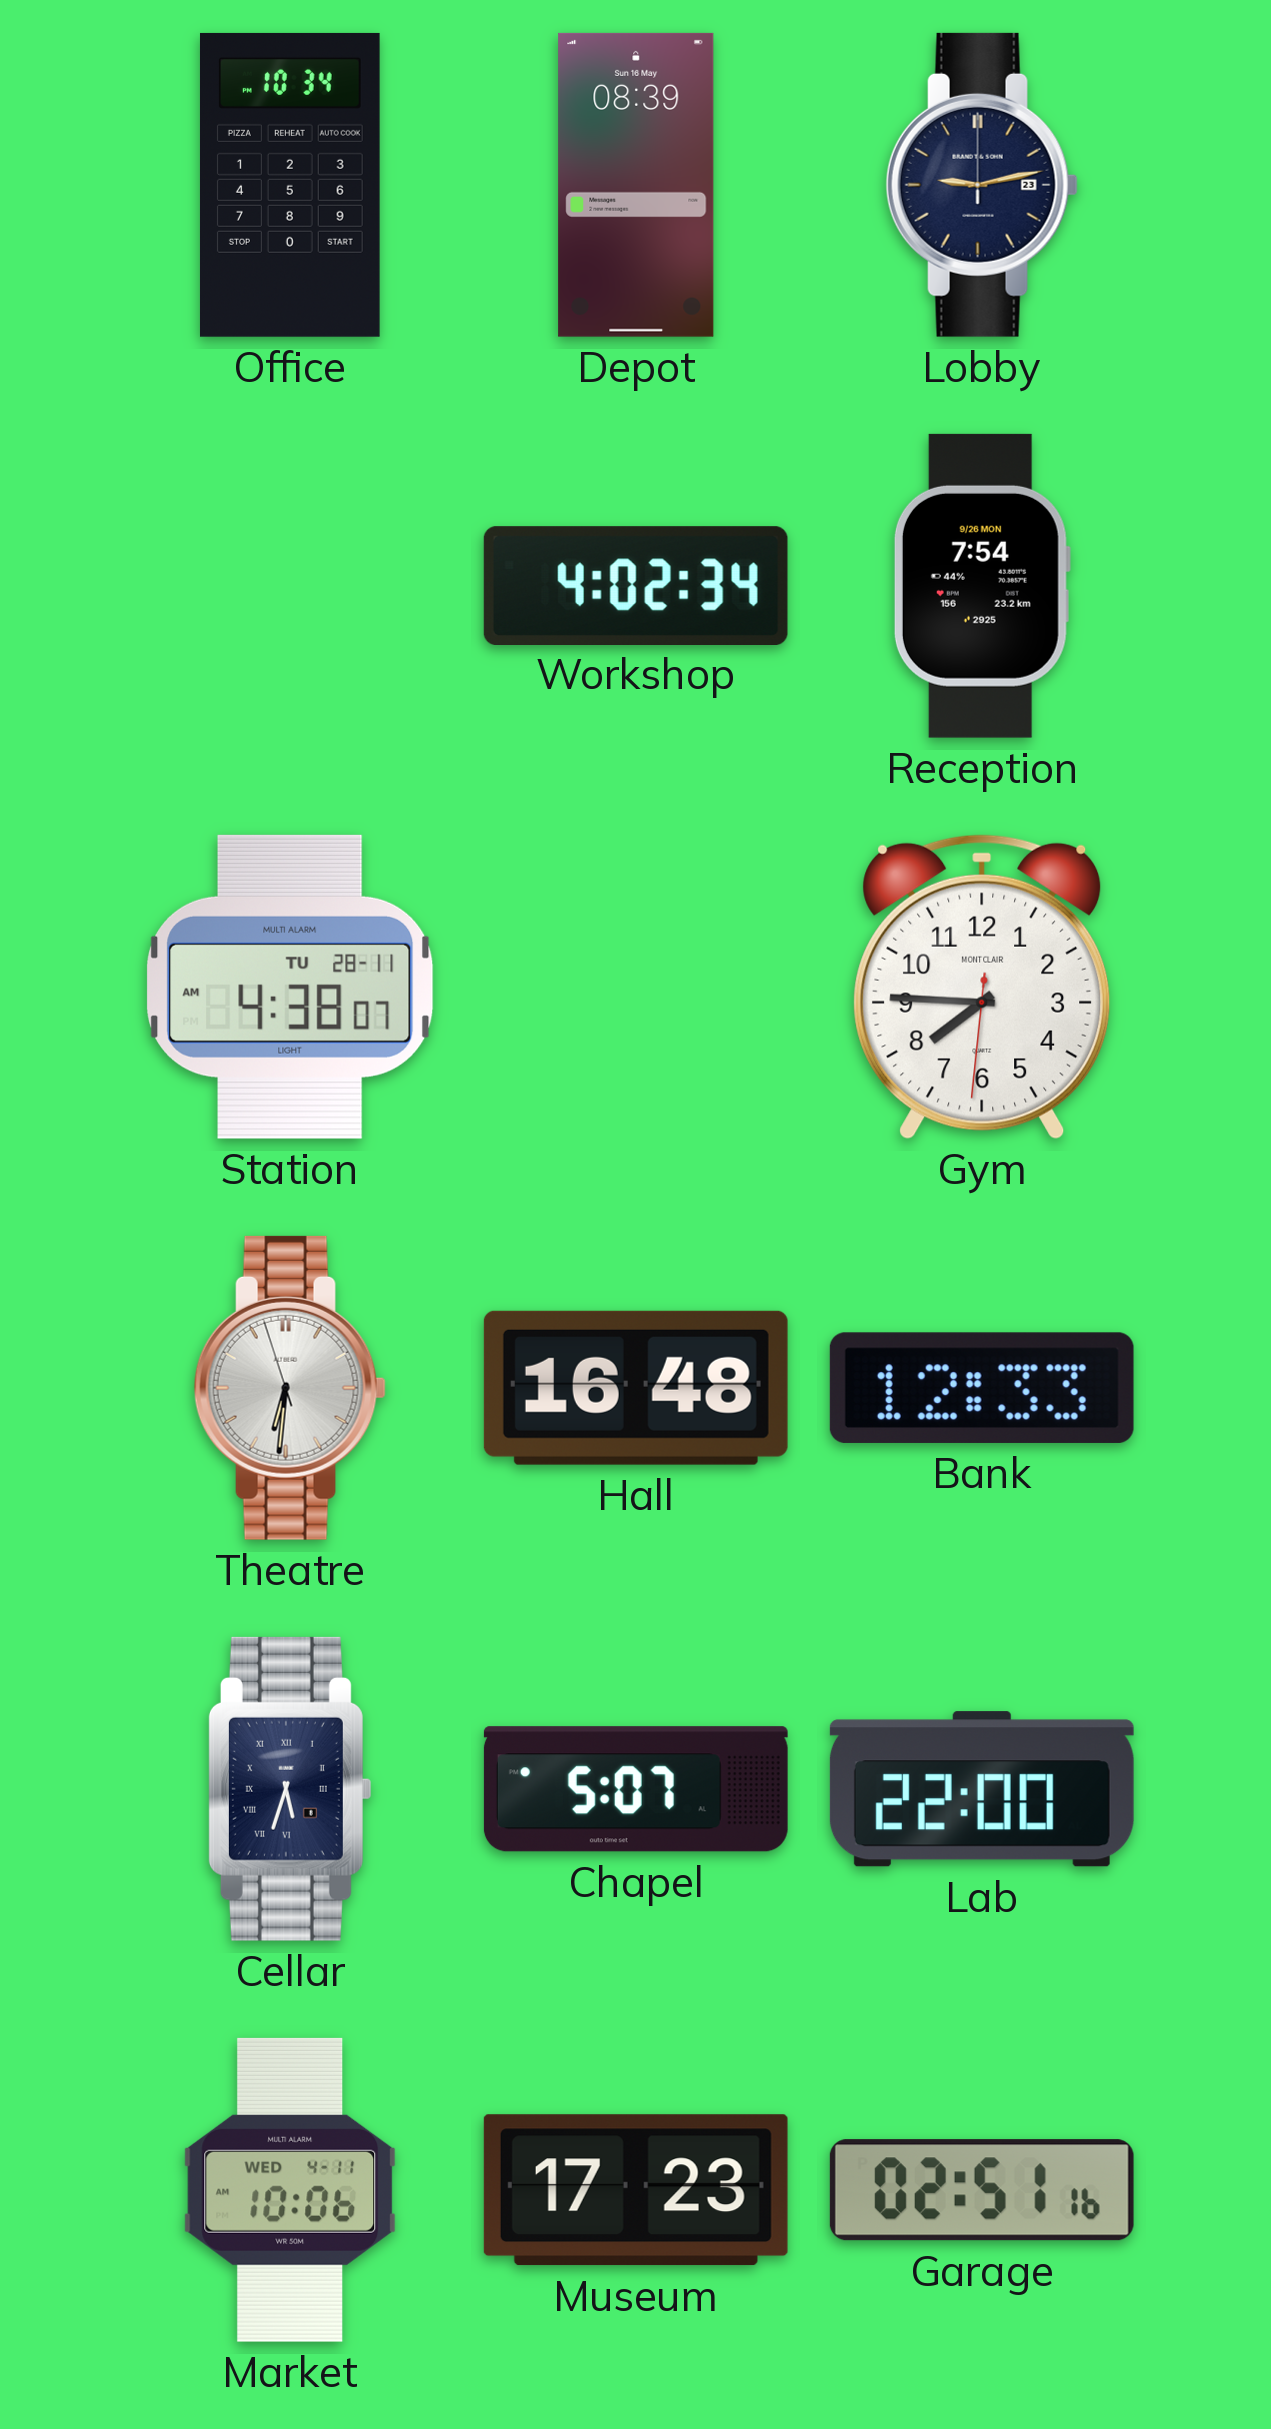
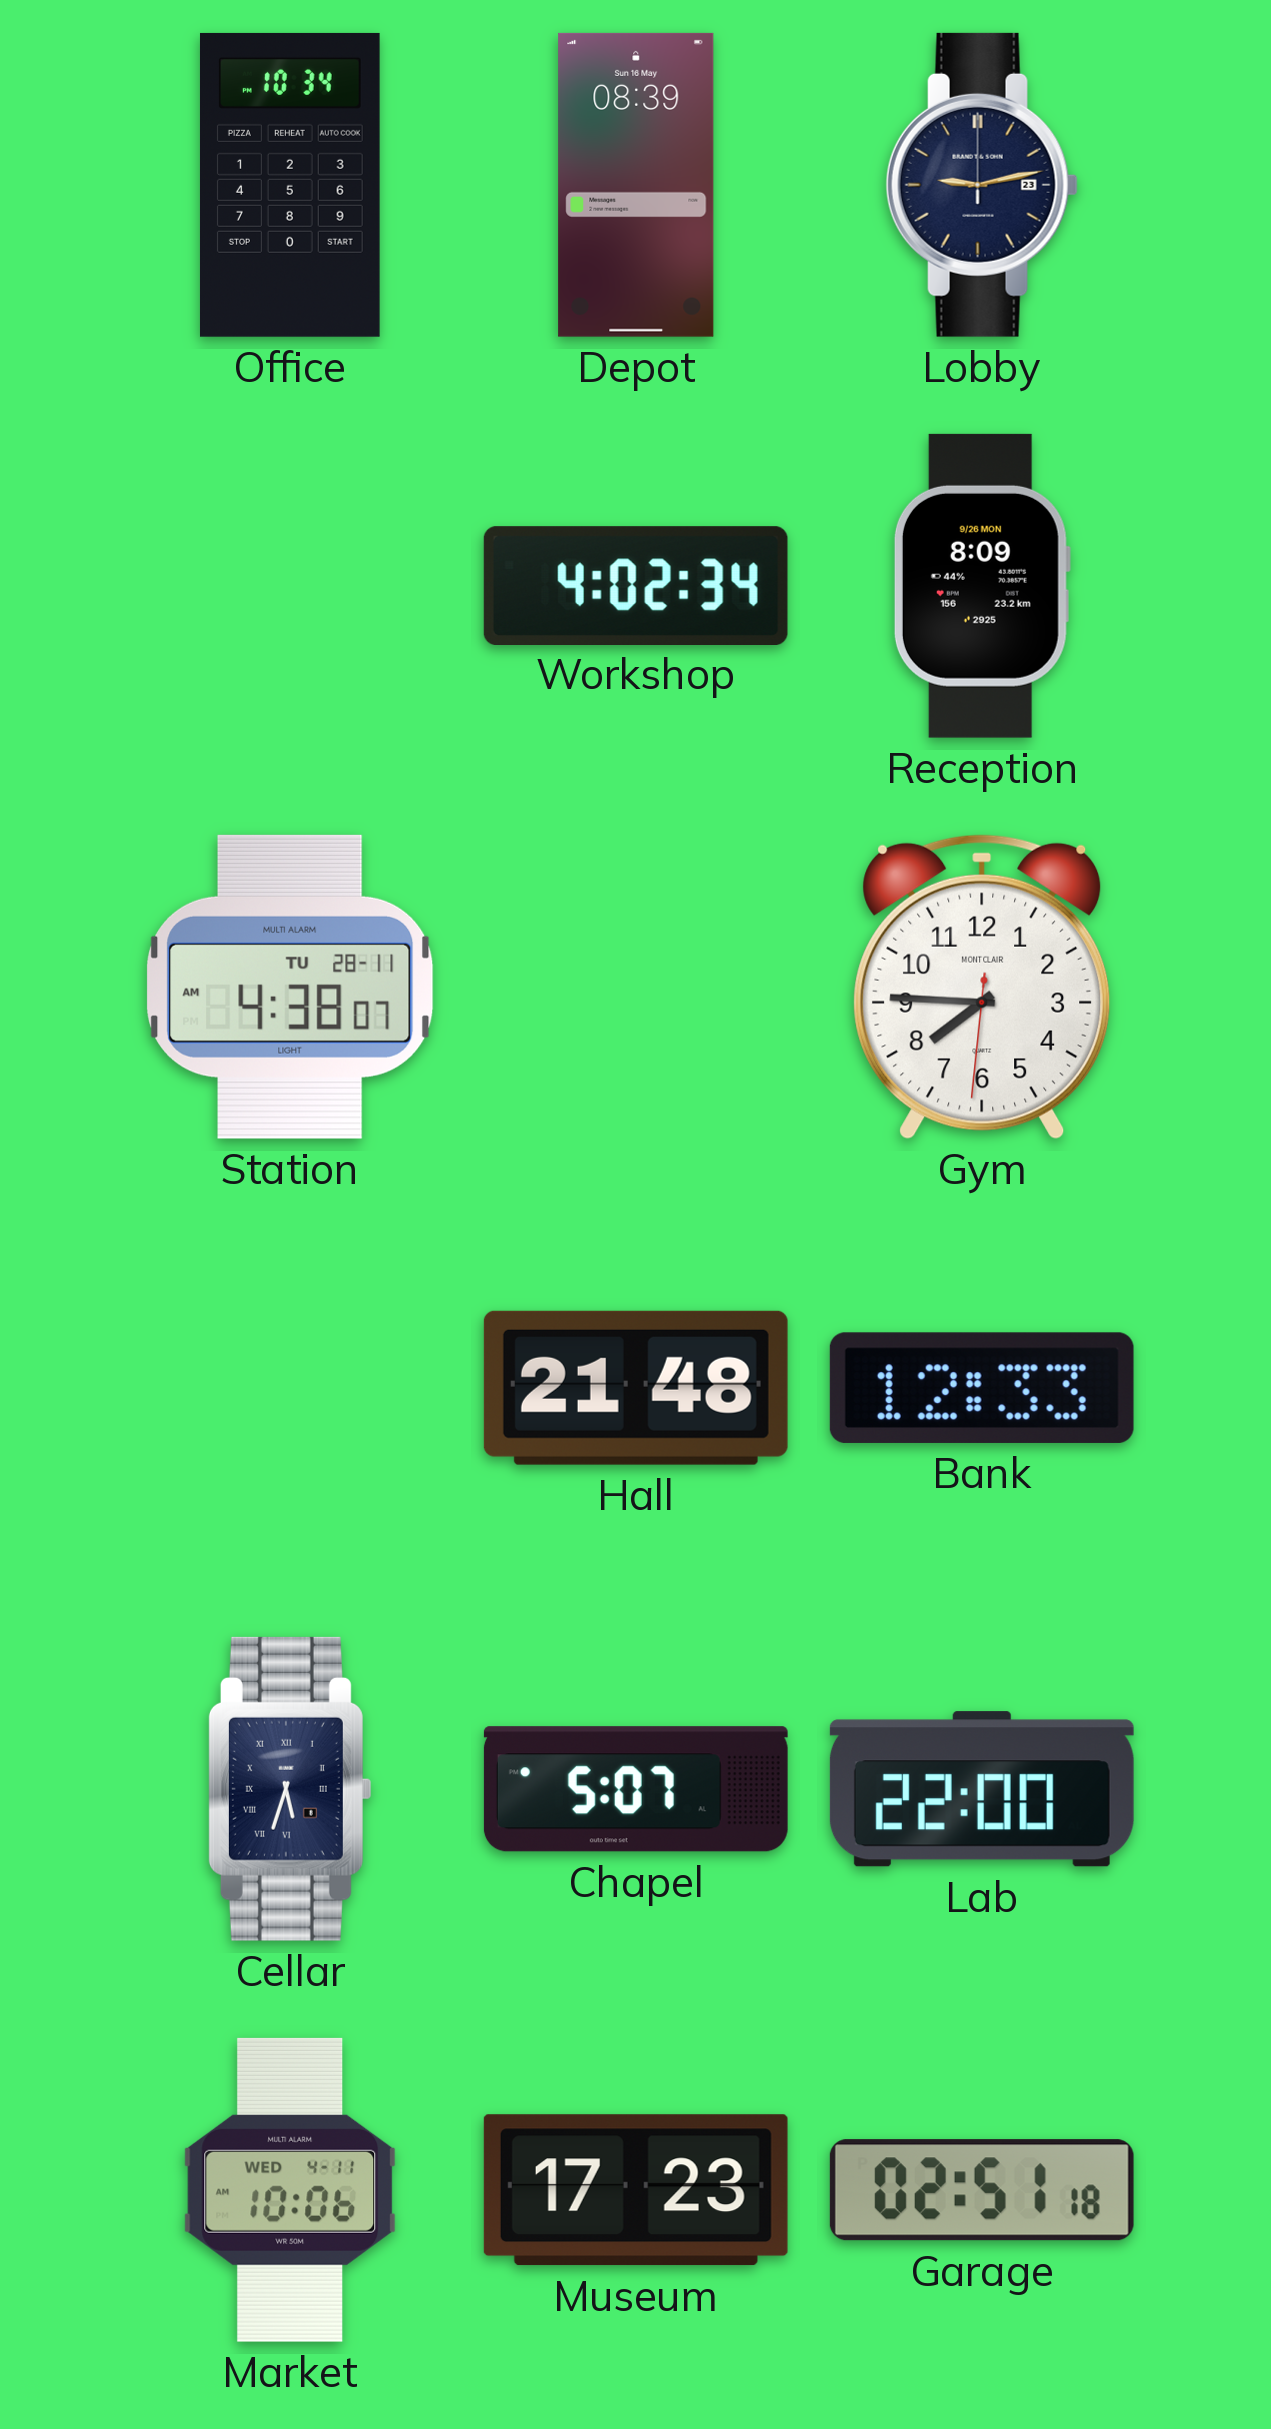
Reception: 7:54 -> 8:09
Theatre: 6:30 -> none
Hall: 16:48 -> 21:48
Garage: 02:51:16 -> 02:51:18
